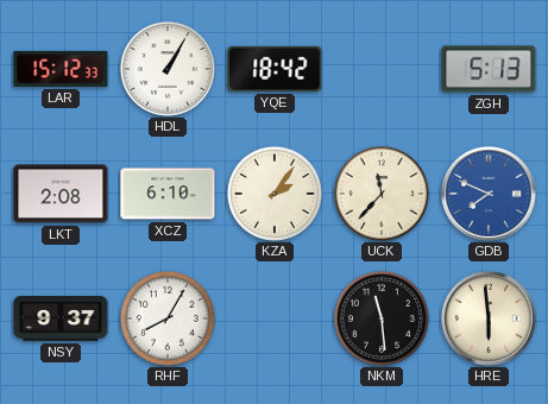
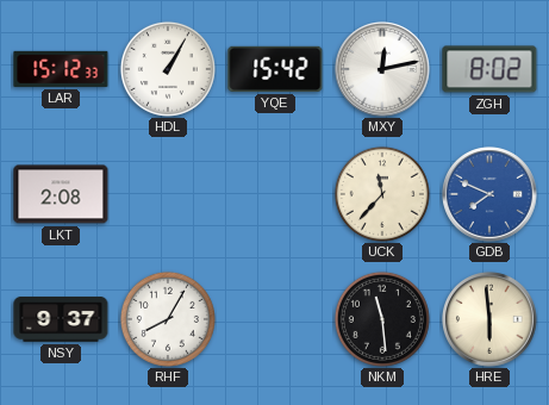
YQE: 18:42 -> 15:42
MXY: none -> 12:13
ZGH: 5:13 -> 8:02
XCZ: 6:10 -> none
KZA: 2:06 -> none
